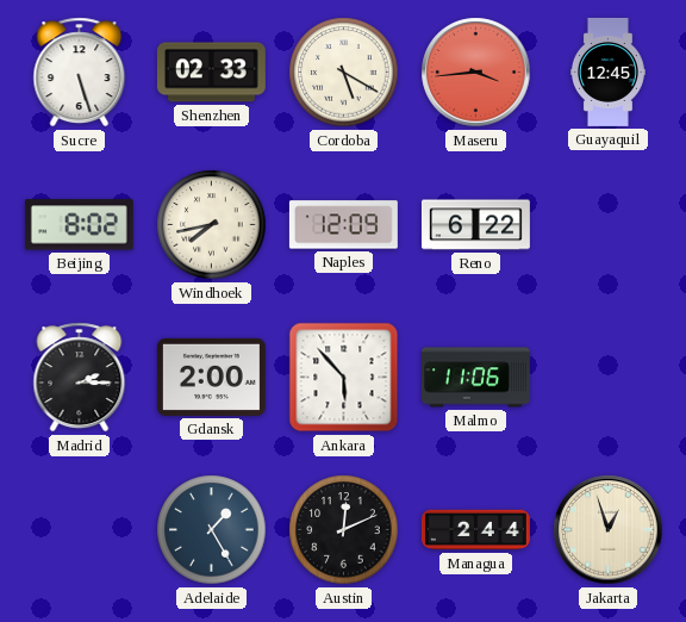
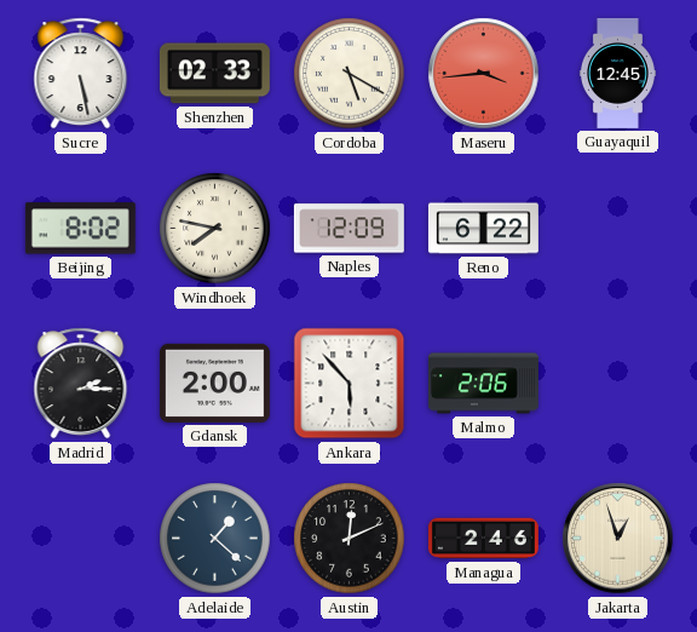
Sucre: 5:27 -> 5:28
Windhoek: 7:43 -> 7:47
Malmo: 11:06 -> 2:06
Adelaide: 1:25 -> 1:22
Managua: 2:44 -> 2:46
